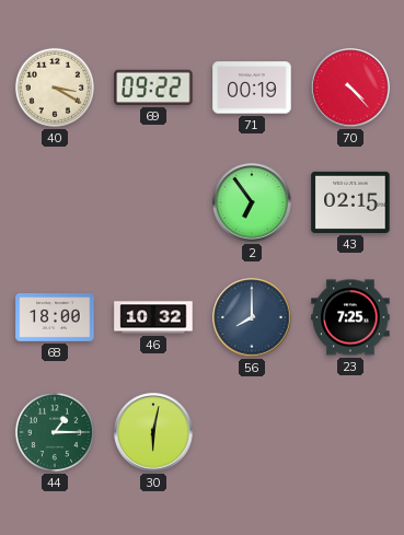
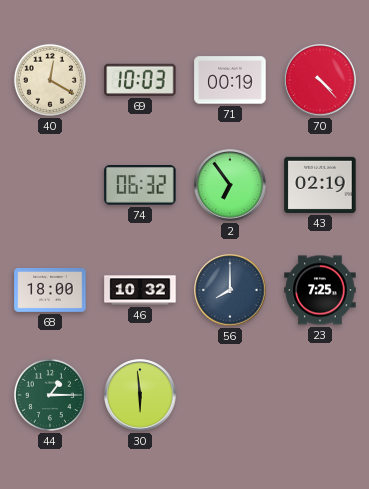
40: 3:20 -> 12:20
69: 09:22 -> 10:03
74: none -> 06:32
43: 02:15 -> 02:19
30: 6:02 -> 5:59
